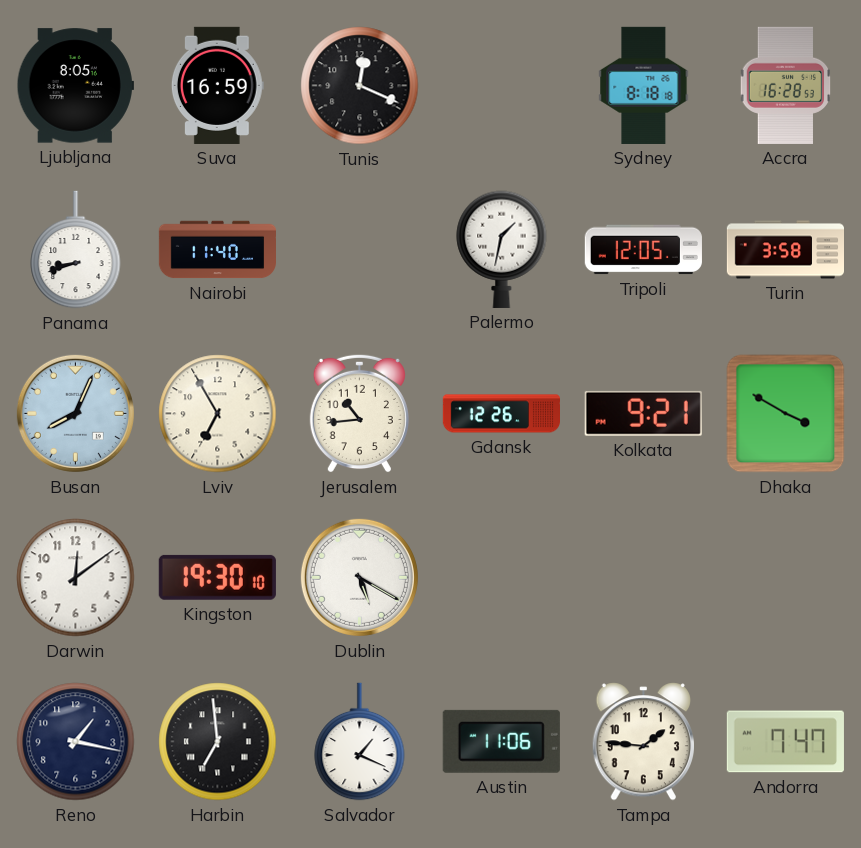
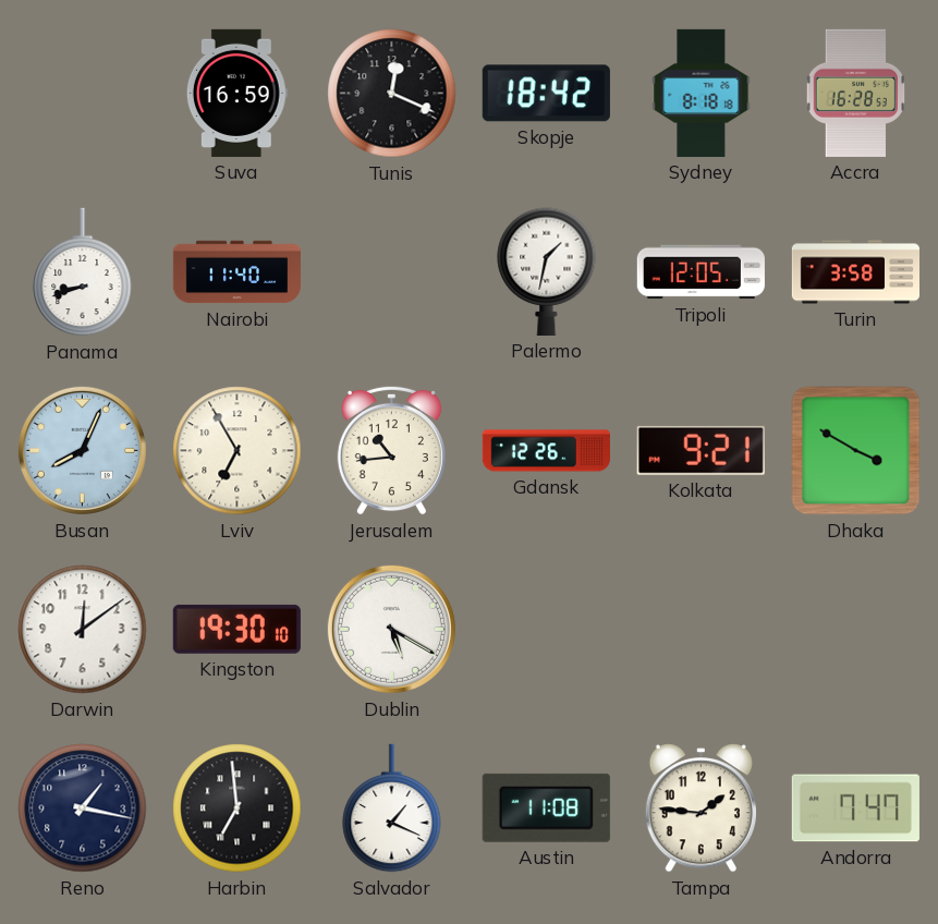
Ljubljana: 8:05 -> none
Skopje: none -> 18:42
Austin: 11:06 -> 11:08
